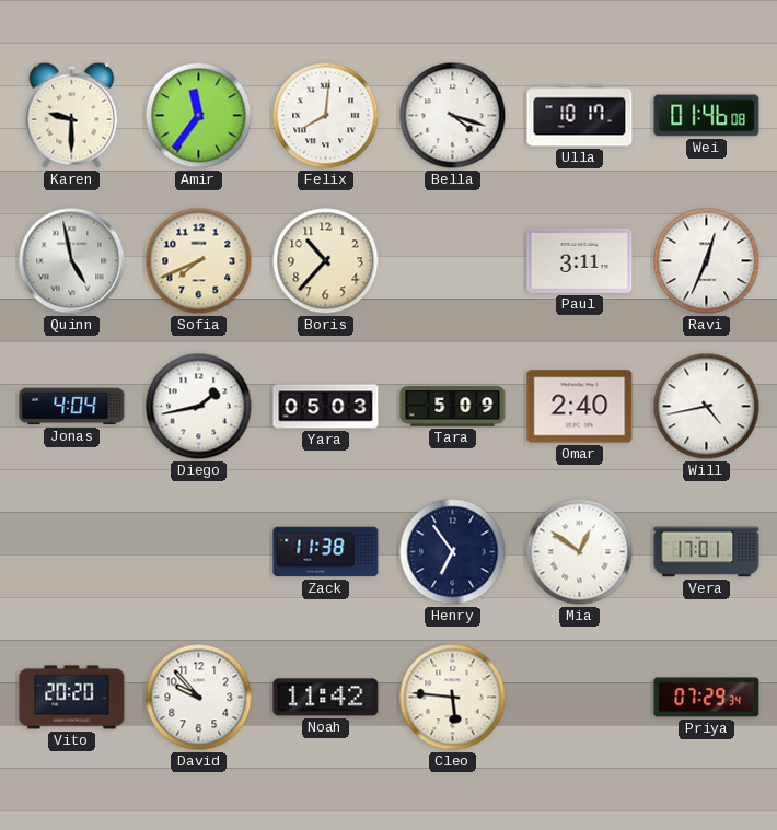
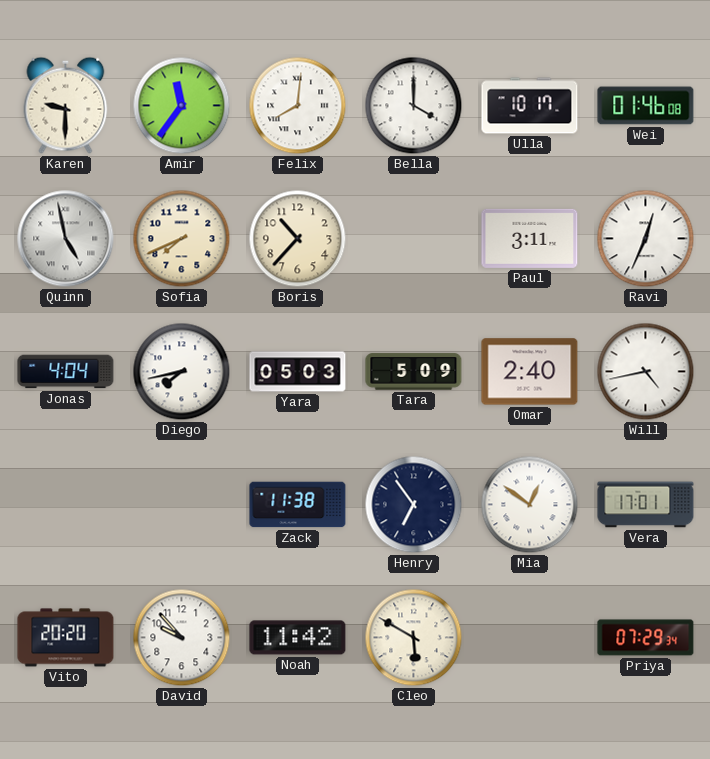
Bella: 4:18 -> 4:00
Diego: 1:43 -> 7:43
Cleo: 5:46 -> 5:50
